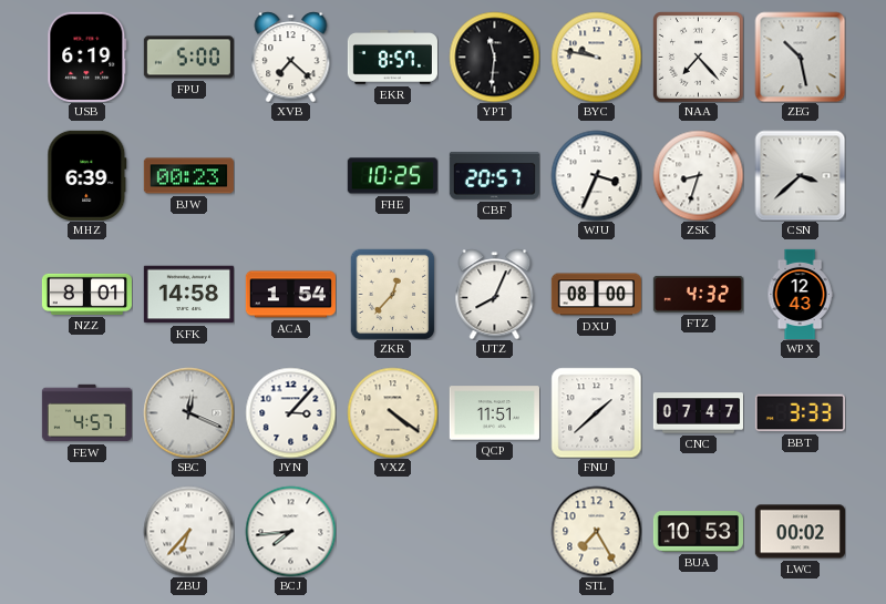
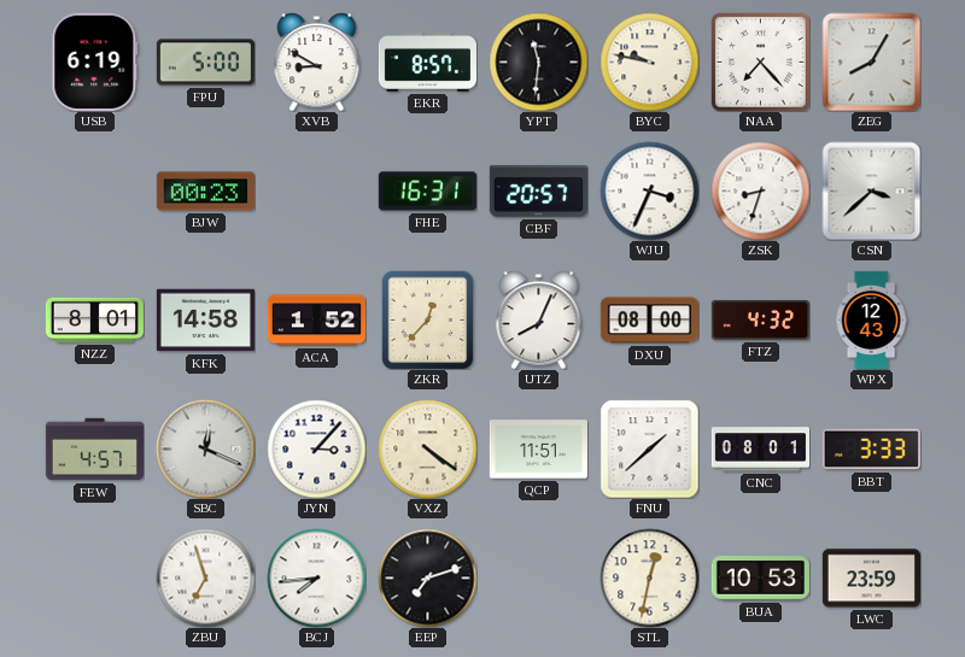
XVB: 7:22 -> 8:50
ZEG: 10:28 -> 8:05
MHZ: 6:39 -> none
FHE: 10:25 -> 16:31
ACA: 1:54 -> 1:52
CNC: 07:47 -> 08:01
ZBU: 6:37 -> 6:57
EEP: none -> 7:12
STL: 7:25 -> 12:32
LWC: 00:02 -> 23:59
